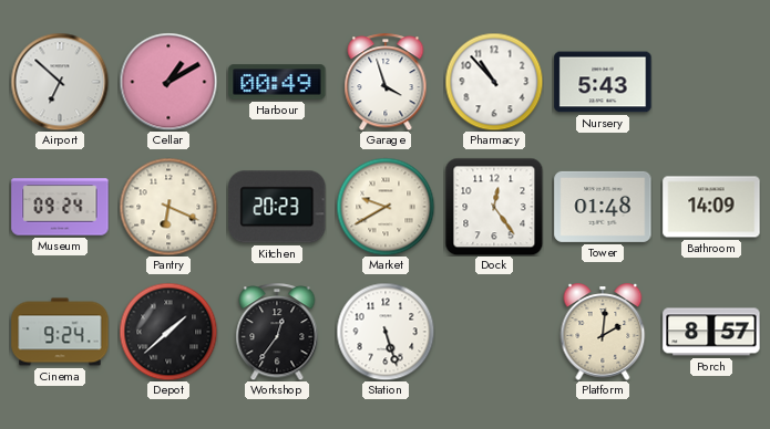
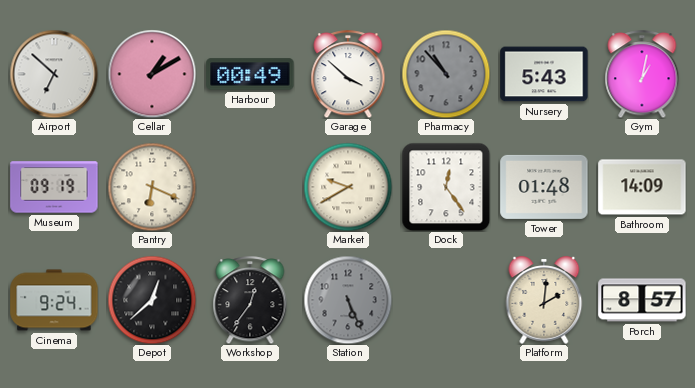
Garage: 3:57 -> 3:52
Pharmacy dial: white -> grey
Gym: none -> 1:02
Museum: 09:24 -> 09:19
Kitchen: 20:23 -> none
Depot: 1:38 -> 12:38
Station: 5:27 -> 5:26
Station dial: white -> grey
